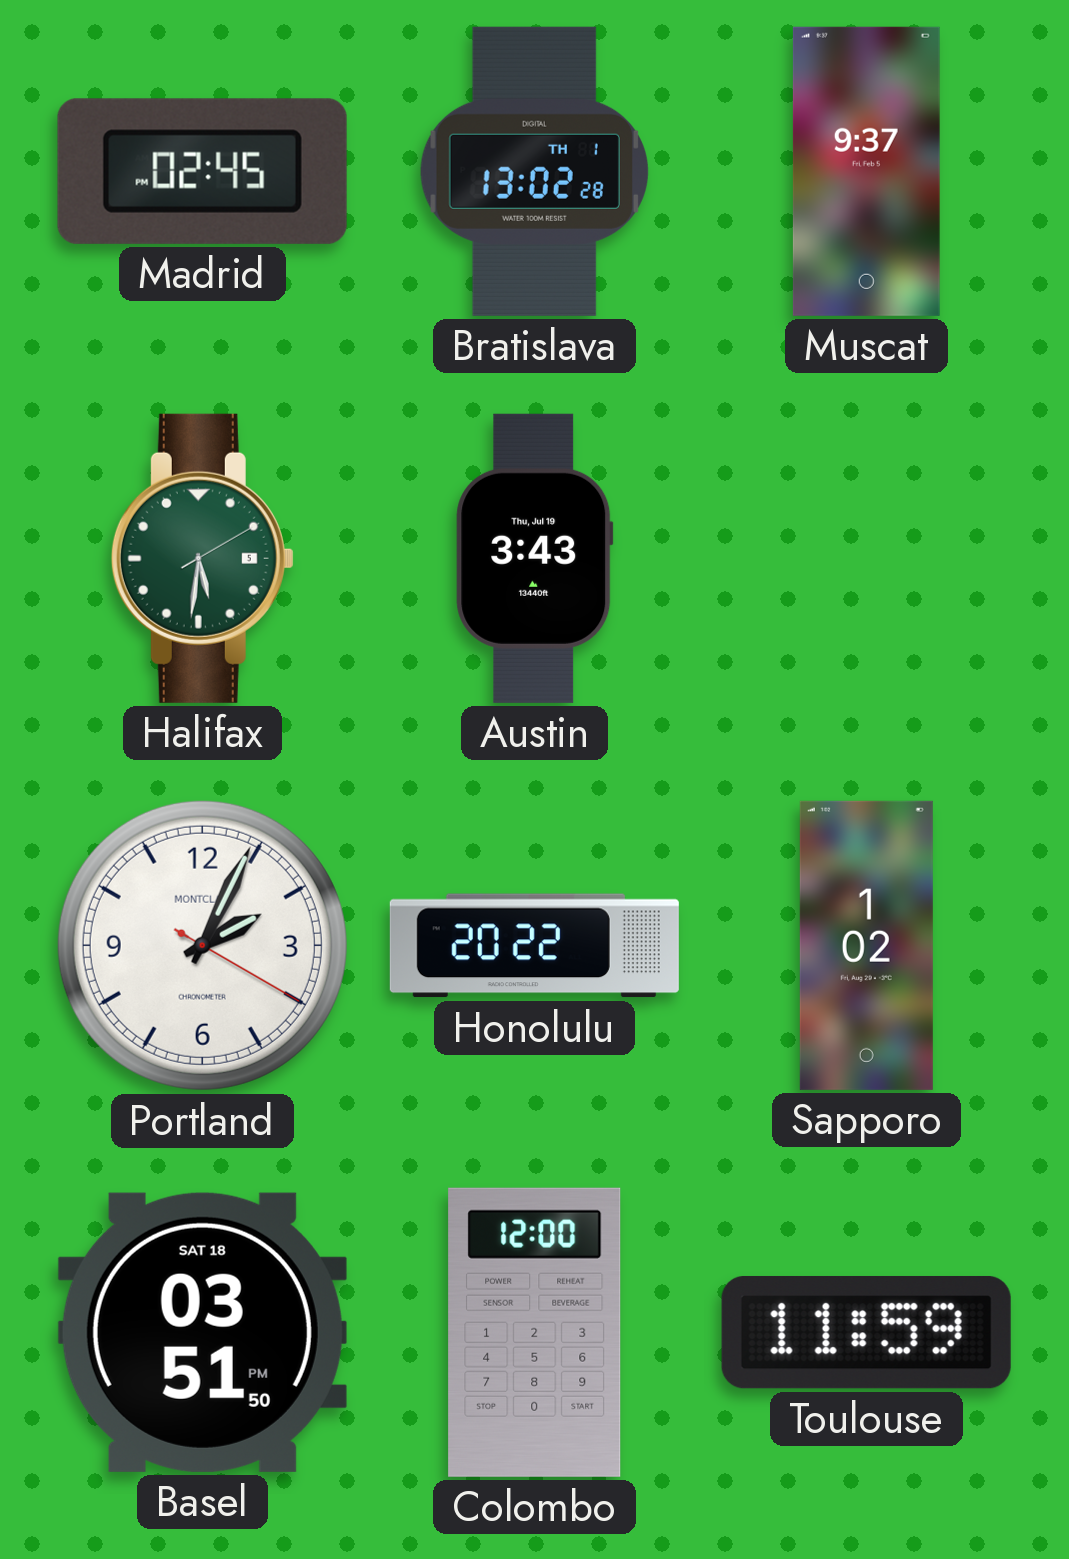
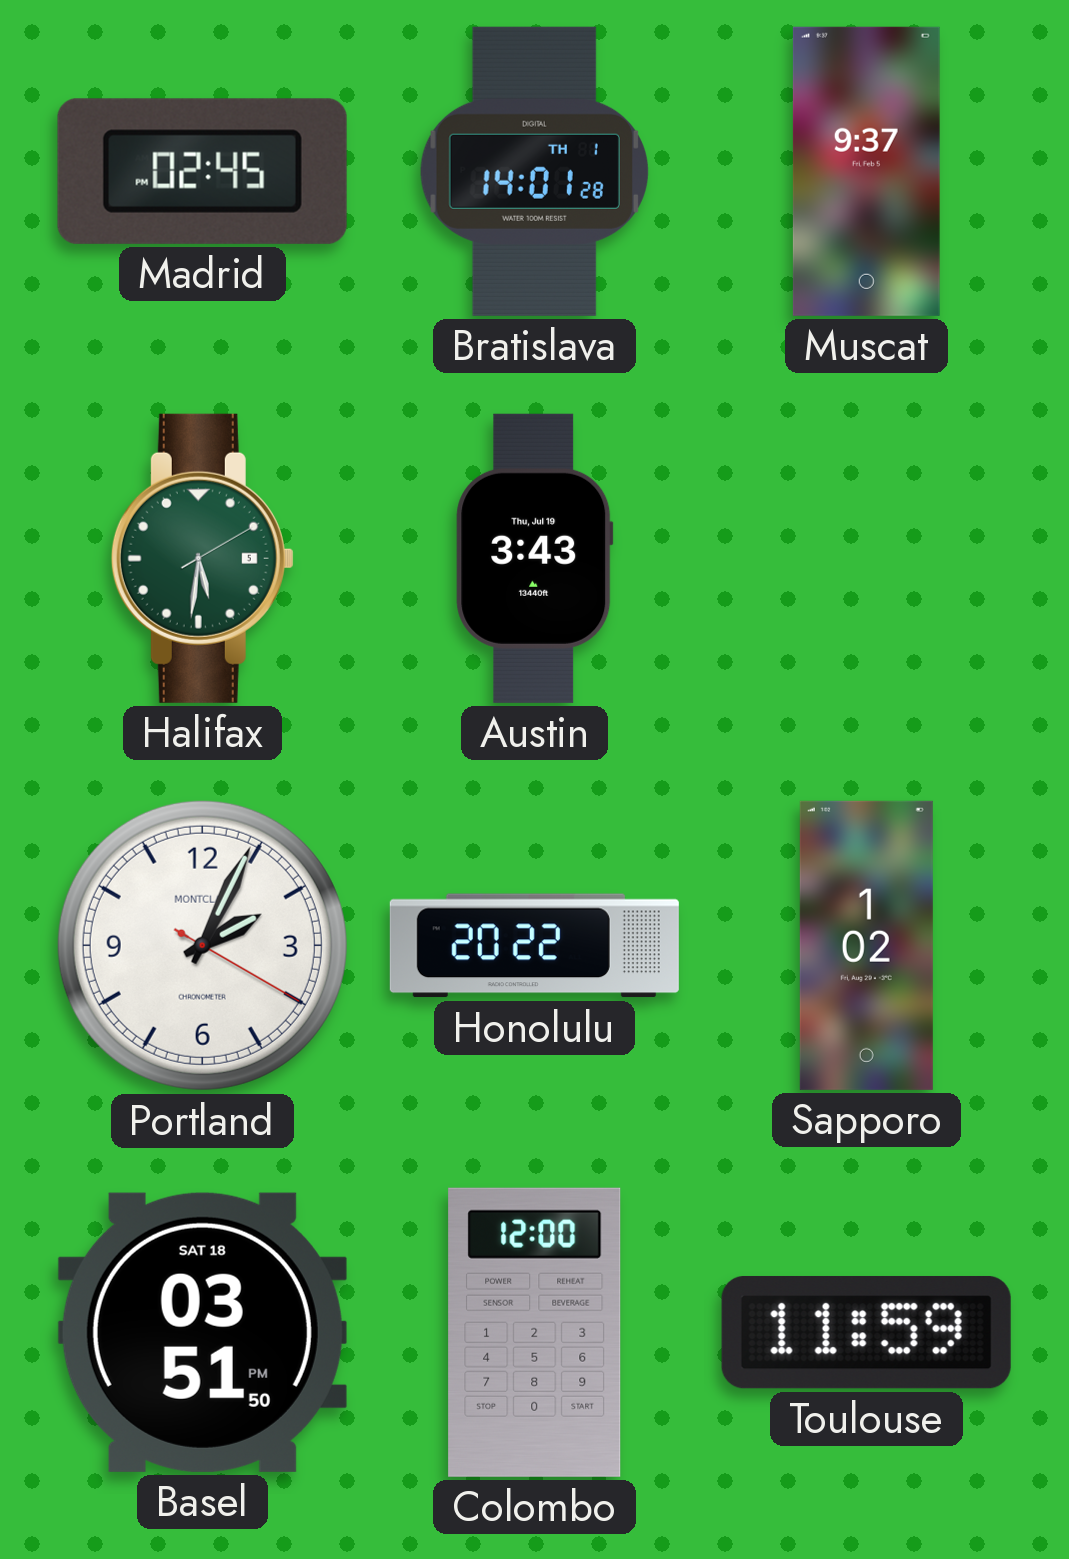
Bratislava: 13:02 -> 14:01
